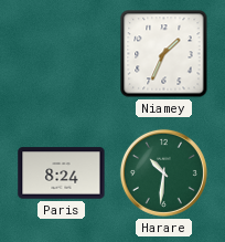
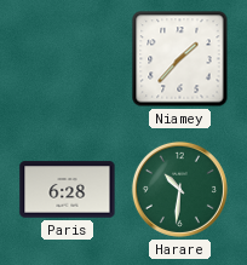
Niamey: 1:34 -> 1:37
Paris: 8:24 -> 6:28
